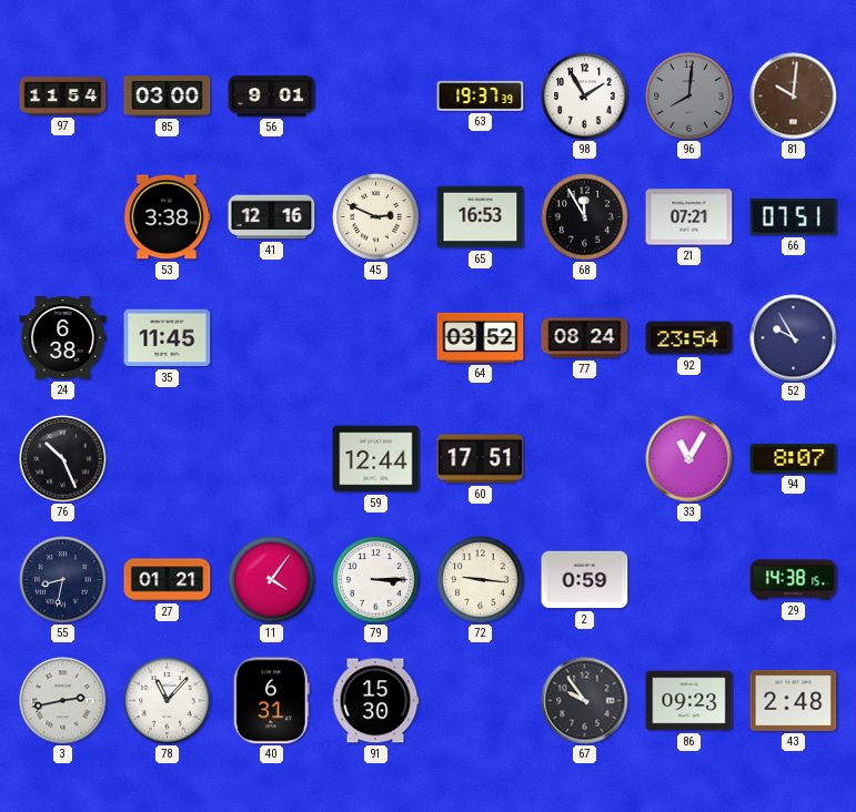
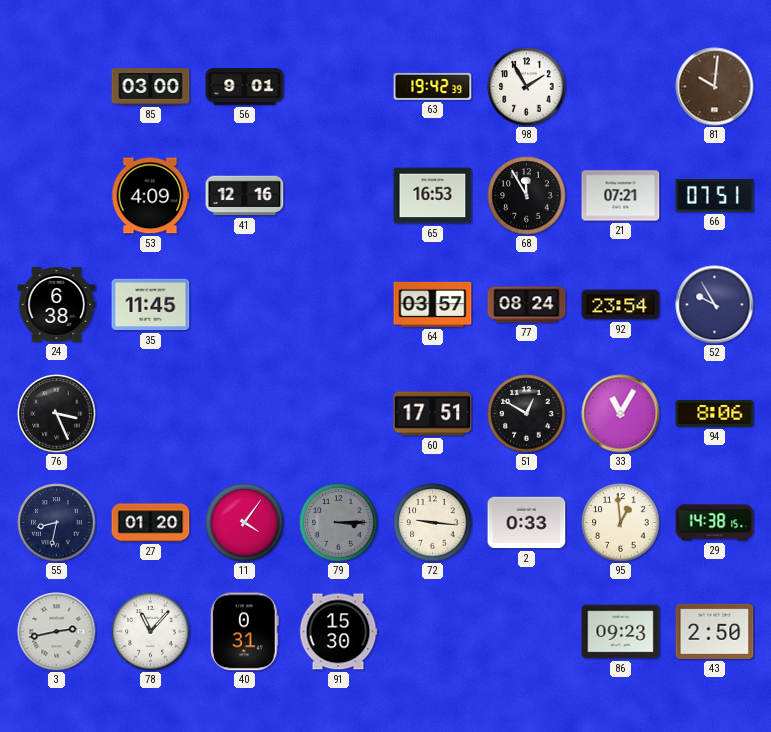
97: 11:54 -> none
63: 19:37 -> 19:42
96: 8:01 -> none
53: 3:38 -> 4:09
45: 2:49 -> none
64: 03:52 -> 03:57
76: 10:26 -> 3:26
59: 12:44 -> none
51: none -> 12:50
94: 8:07 -> 8:06
27: 01:21 -> 01:20
79 dial: white -> grey
2: 0:59 -> 0:33
95: none -> 12:59
40: 6:31 -> 0:31
67: 9:54 -> none
43: 2:48 -> 2:50
